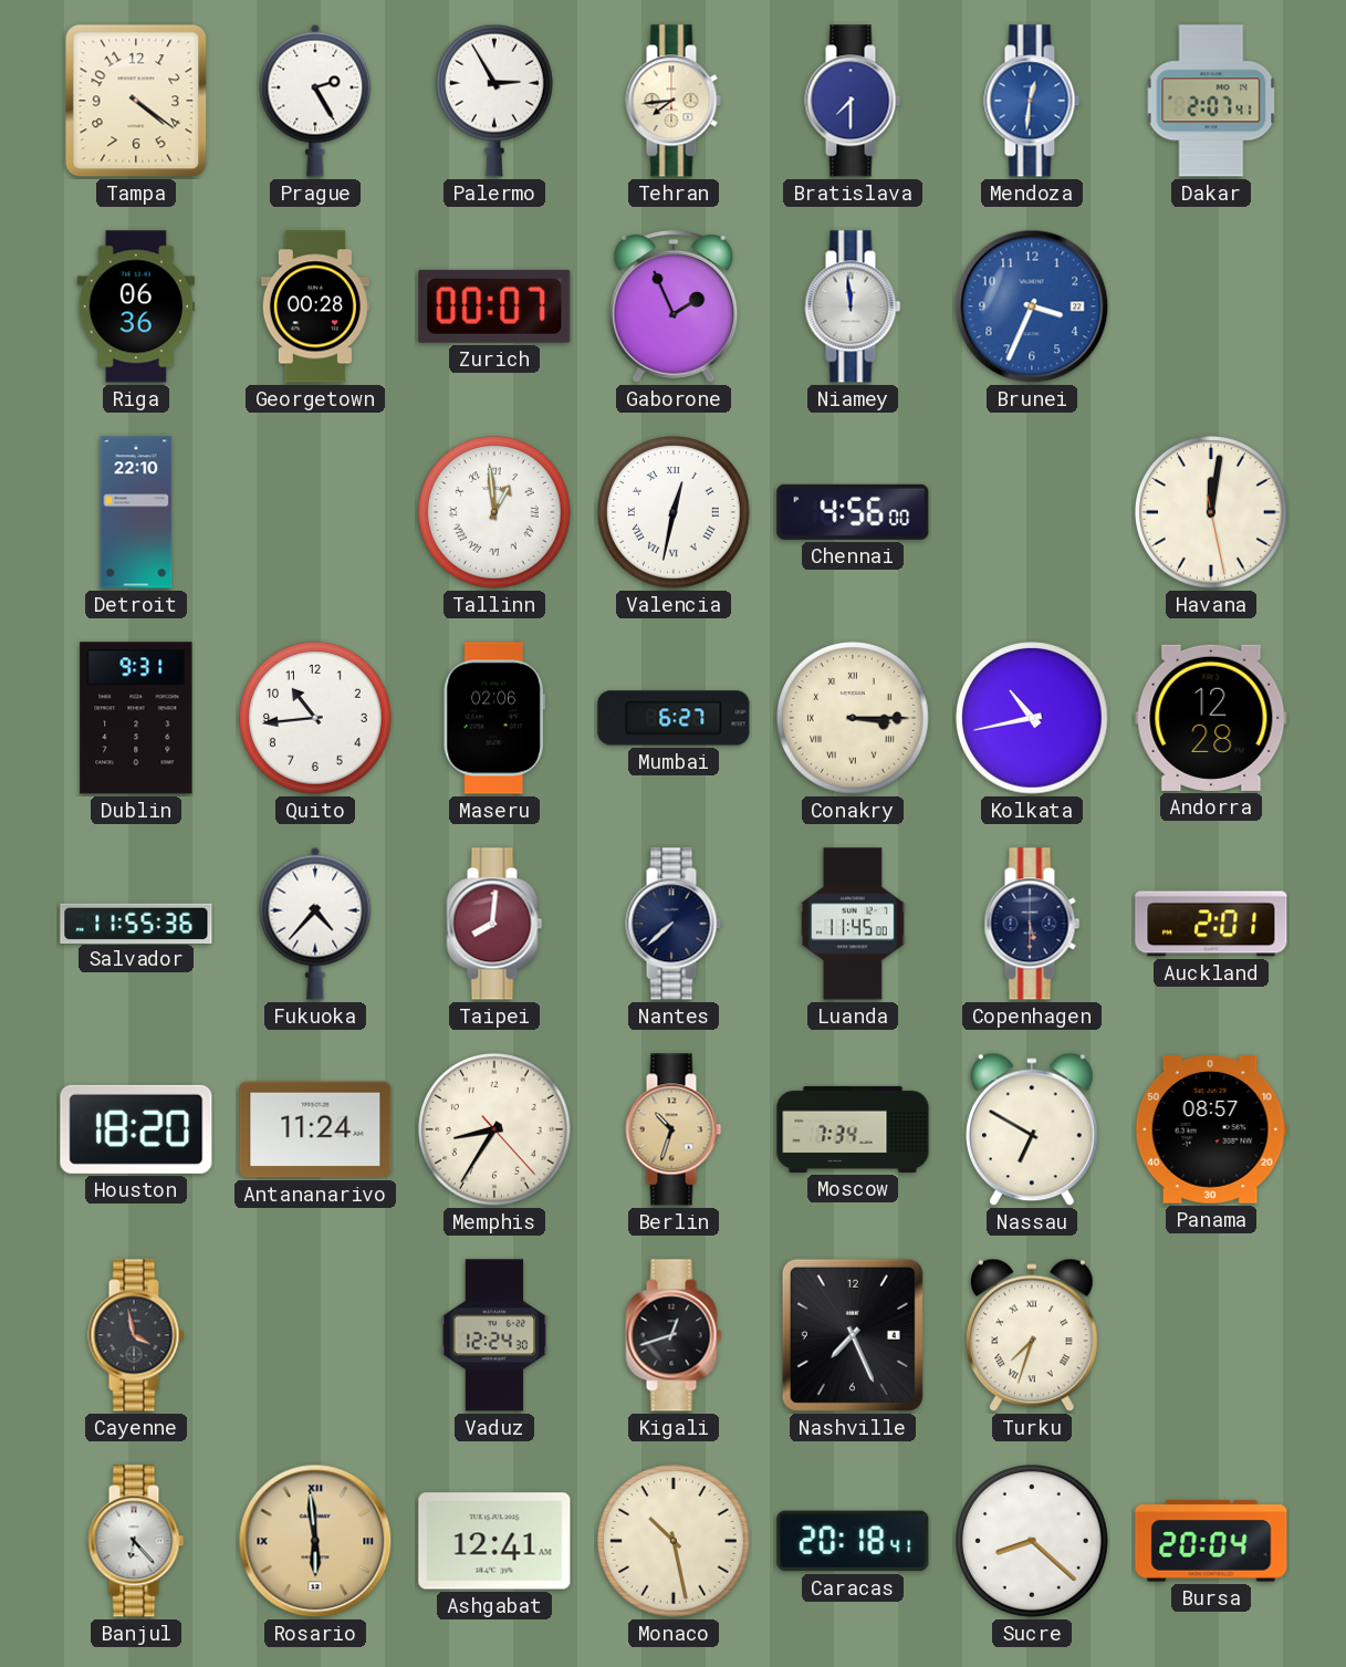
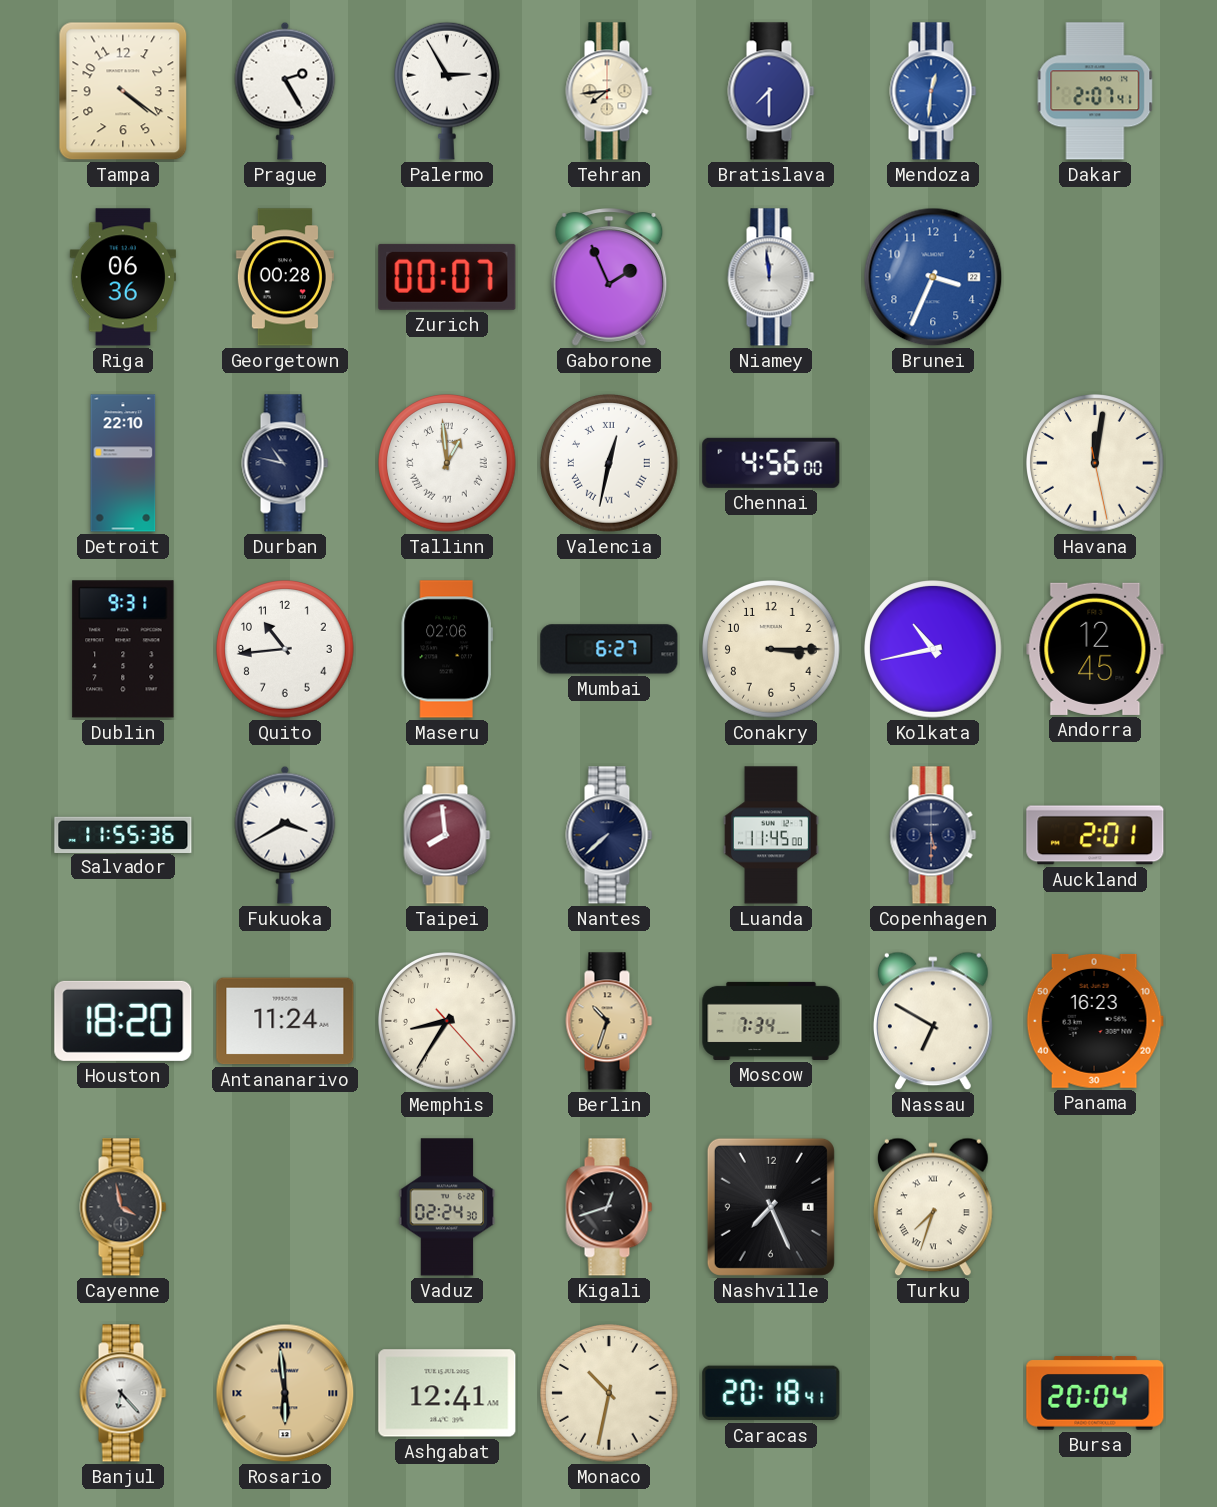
Durban: none -> 10:47
Conakry numerals: Roman -> Arabic
Andorra: 12:28 -> 12:45
Fukuoka: 4:37 -> 3:40
Taipei: 8:01 -> 7:59
Panama: 08:57 -> 16:23
Vaduz: 12:24 -> 02:24
Monaco: 10:28 -> 10:32
Sucre: 8:22 -> none
